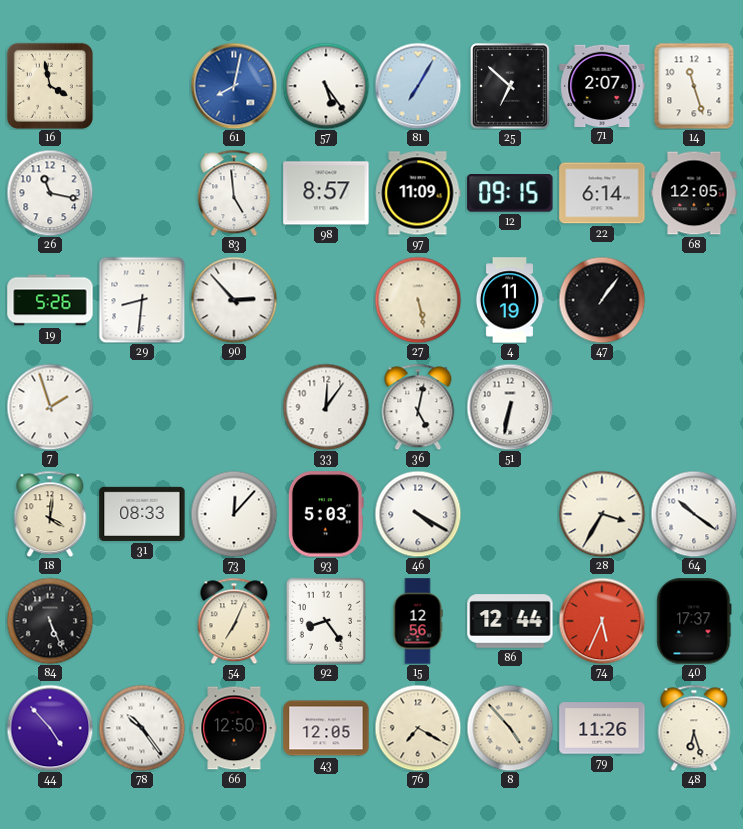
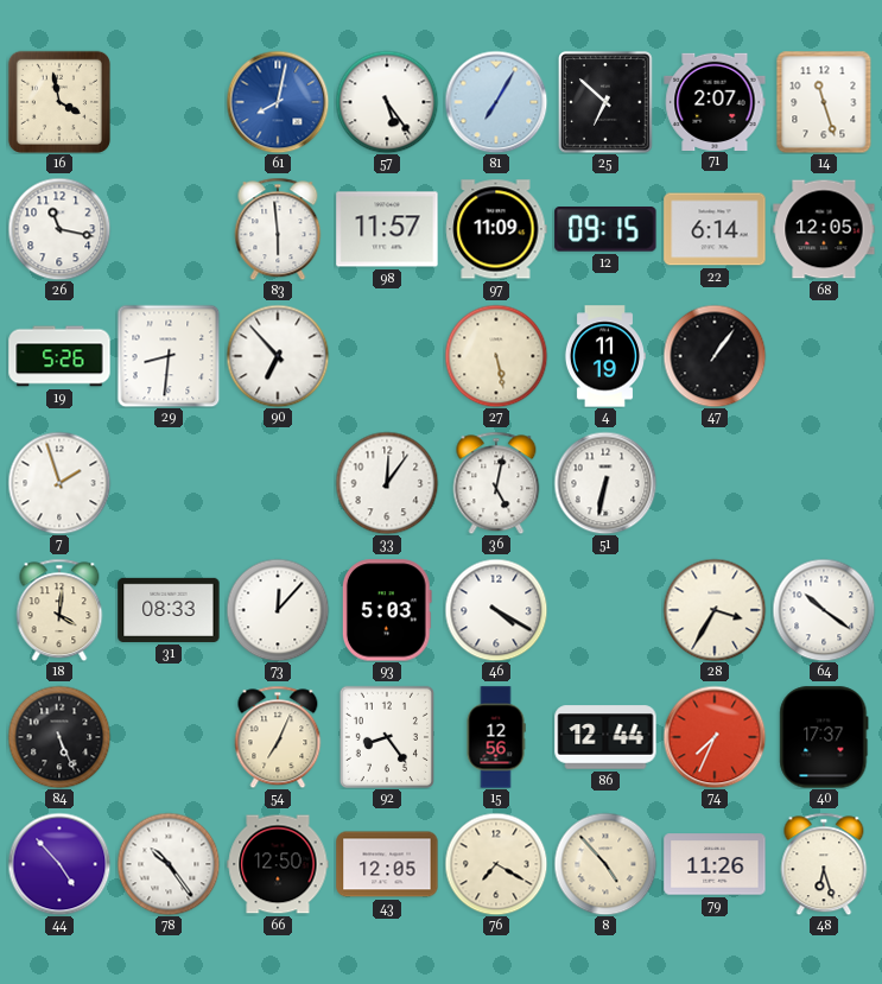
83: 4:59 -> 5:59
98: 8:57 -> 11:57
90: 2:53 -> 6:53
74: 5:34 -> 7:34
